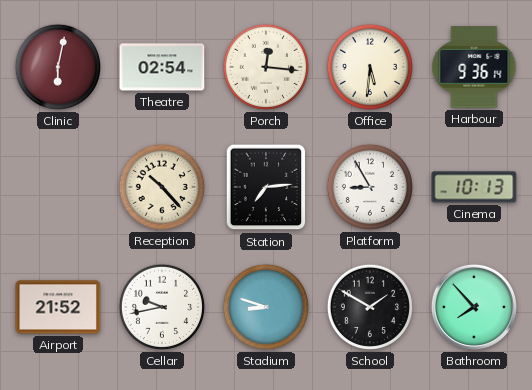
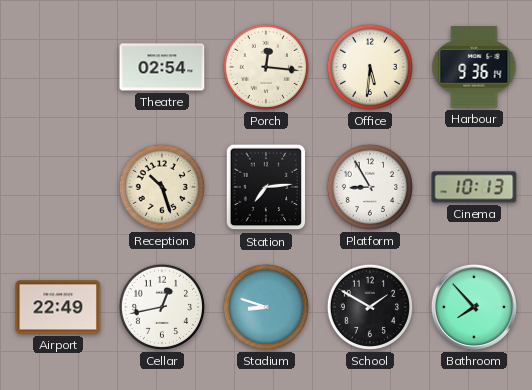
Clinic: 6:02 -> none
Reception: 10:23 -> 10:27
Airport: 21:52 -> 22:49
Cellar: 9:43 -> 12:43
